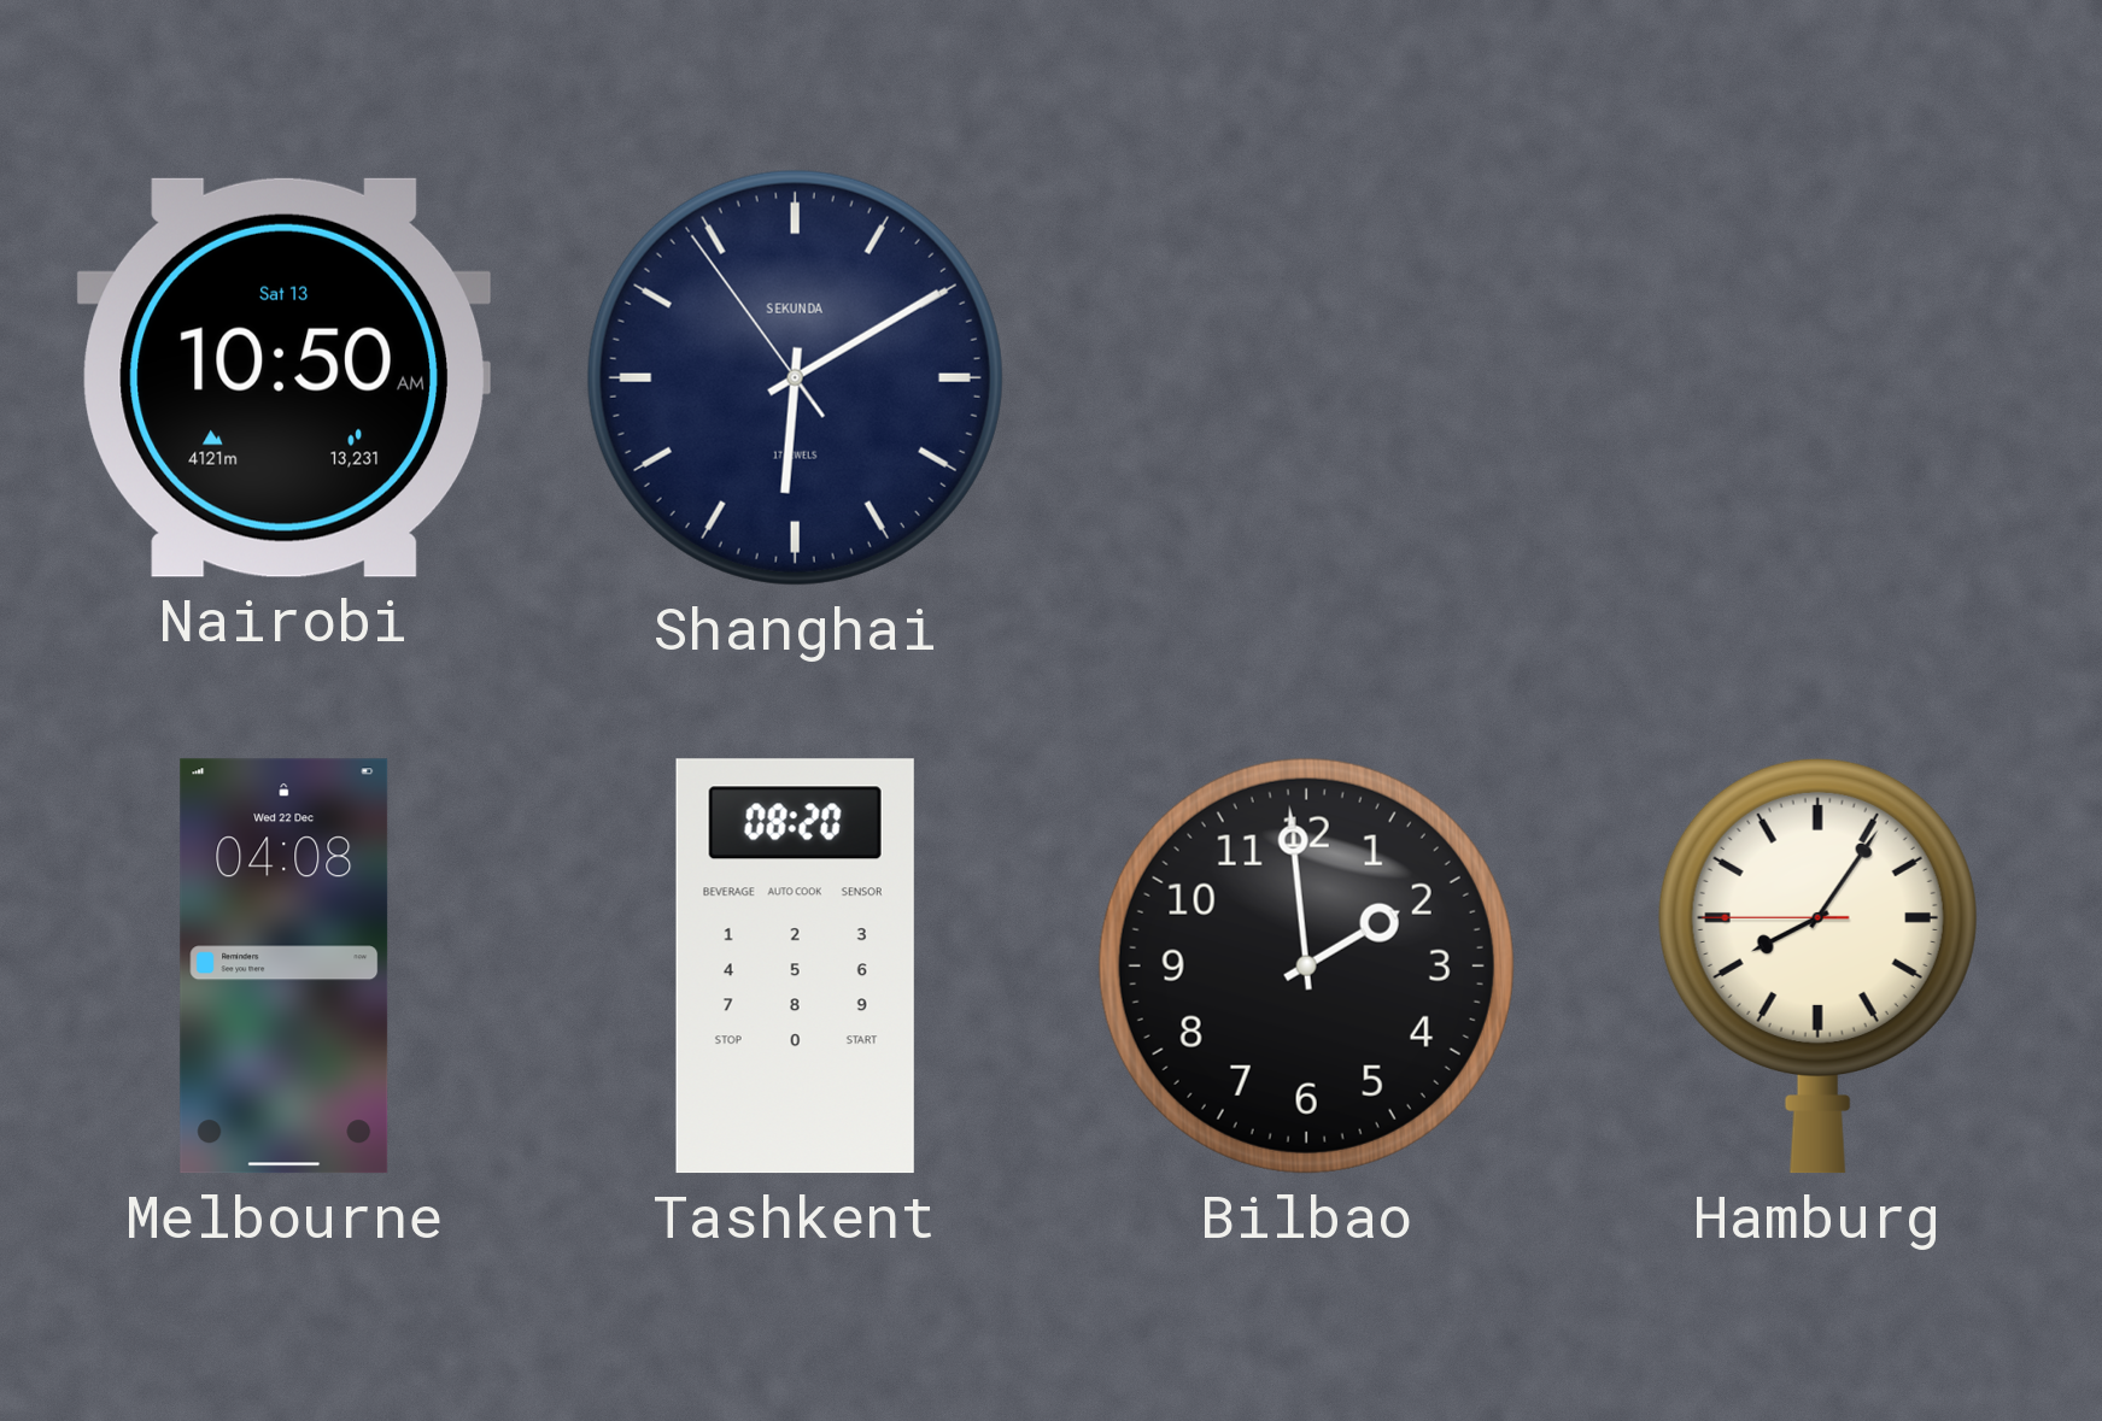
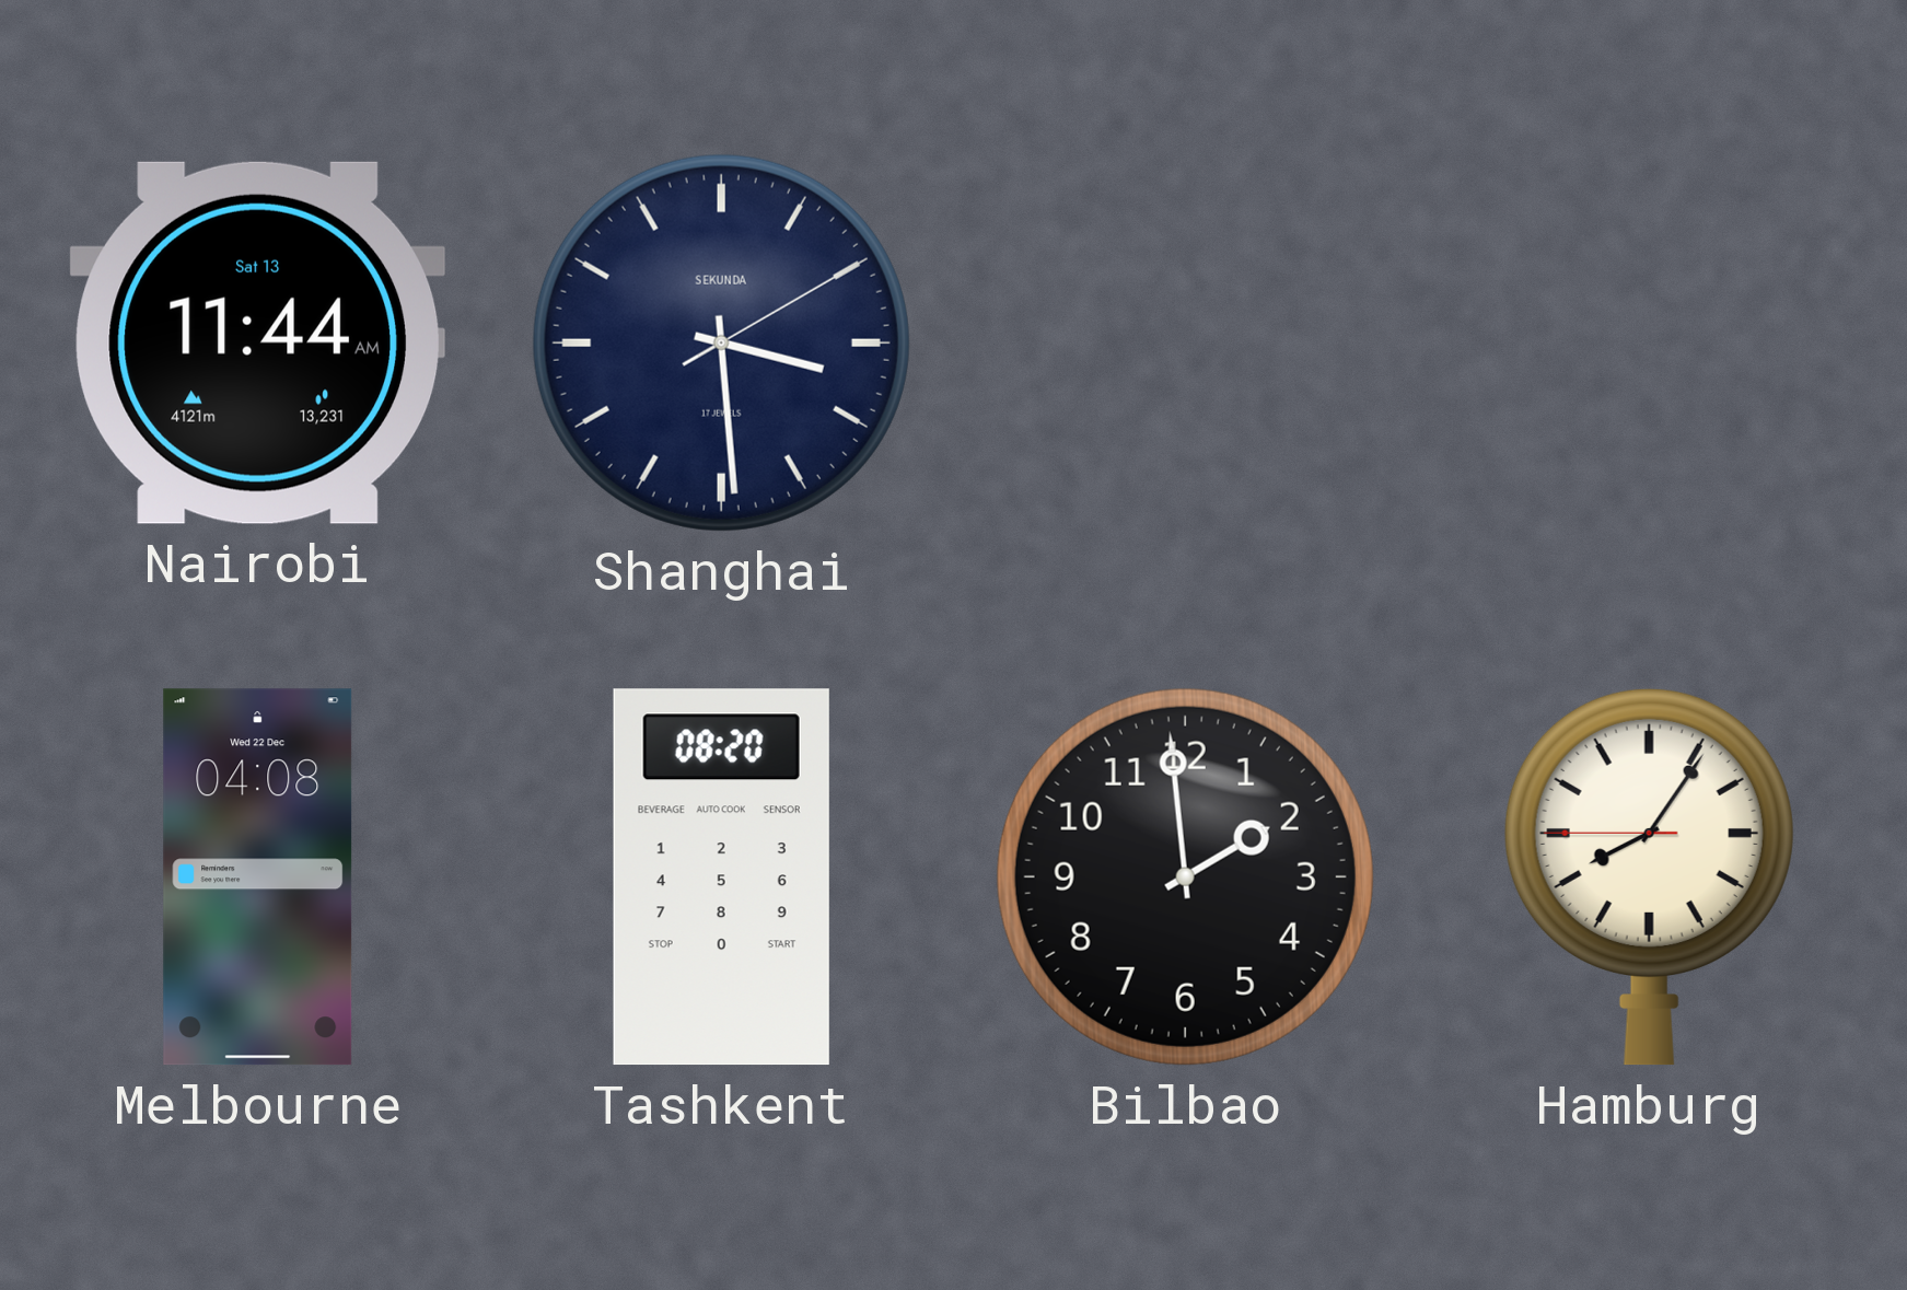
Nairobi: 10:50 -> 11:44
Shanghai: 6:09 -> 3:29
